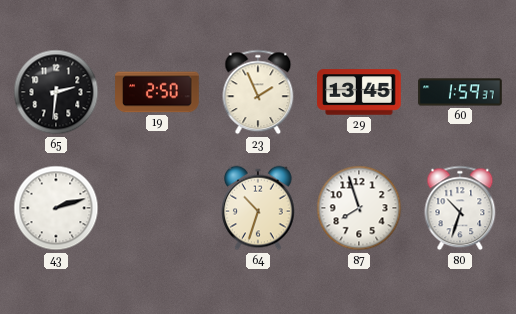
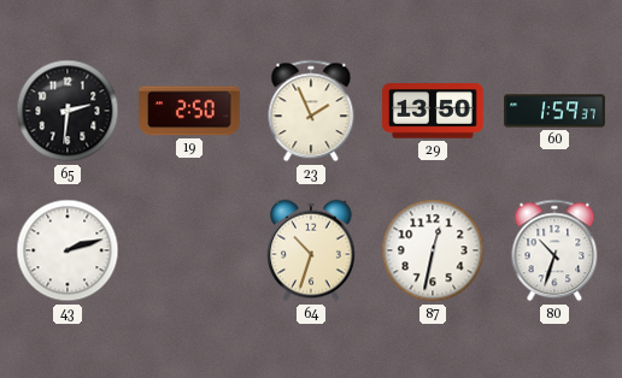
29: 13:45 -> 13:50
87: 7:57 -> 12:32
